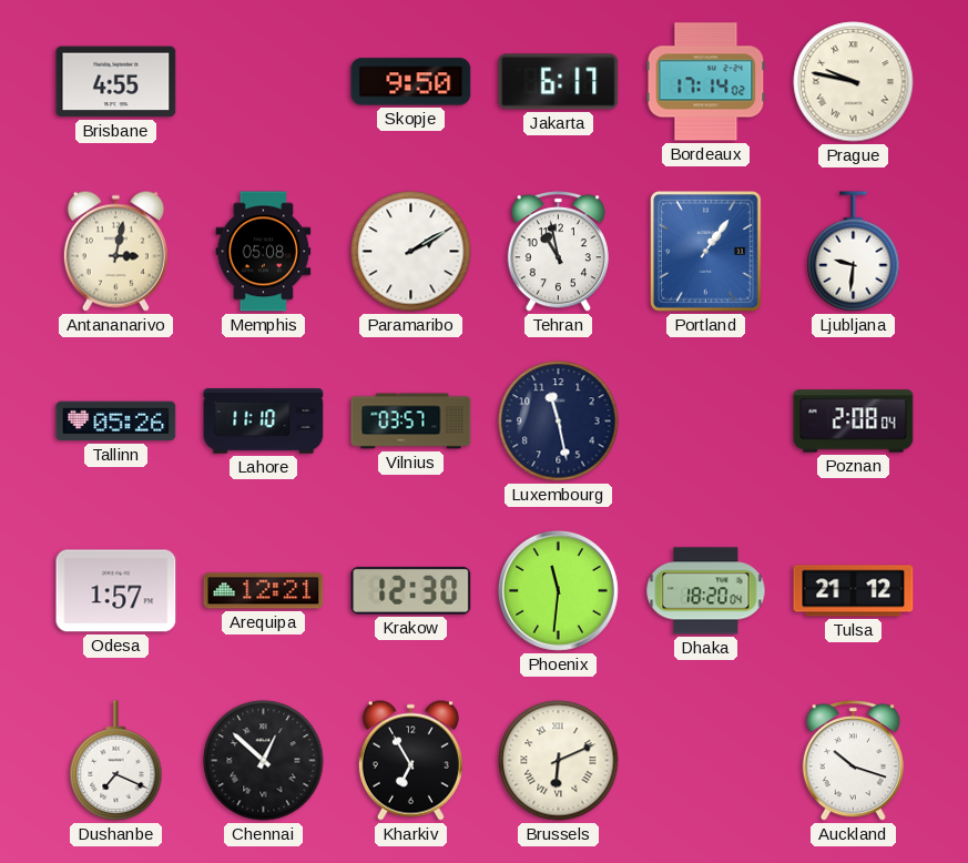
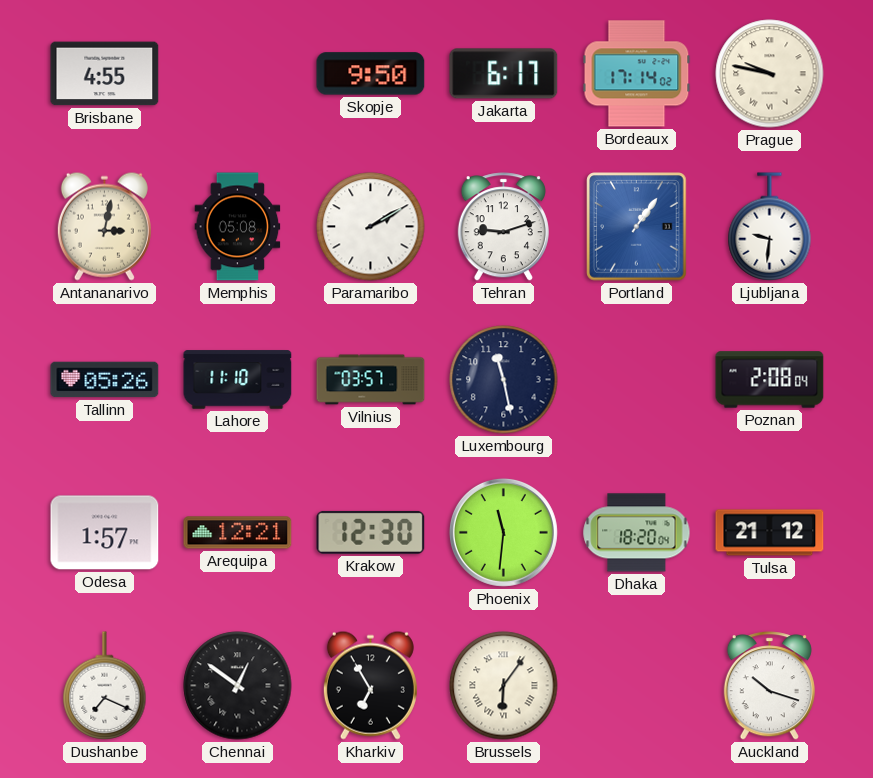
Tehran: 10:58 -> 9:12
Chennai: 12:52 -> 12:51
Brussels: 6:11 -> 6:06
